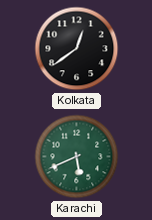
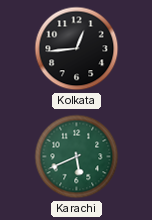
Kolkata: 12:39 -> 12:44
